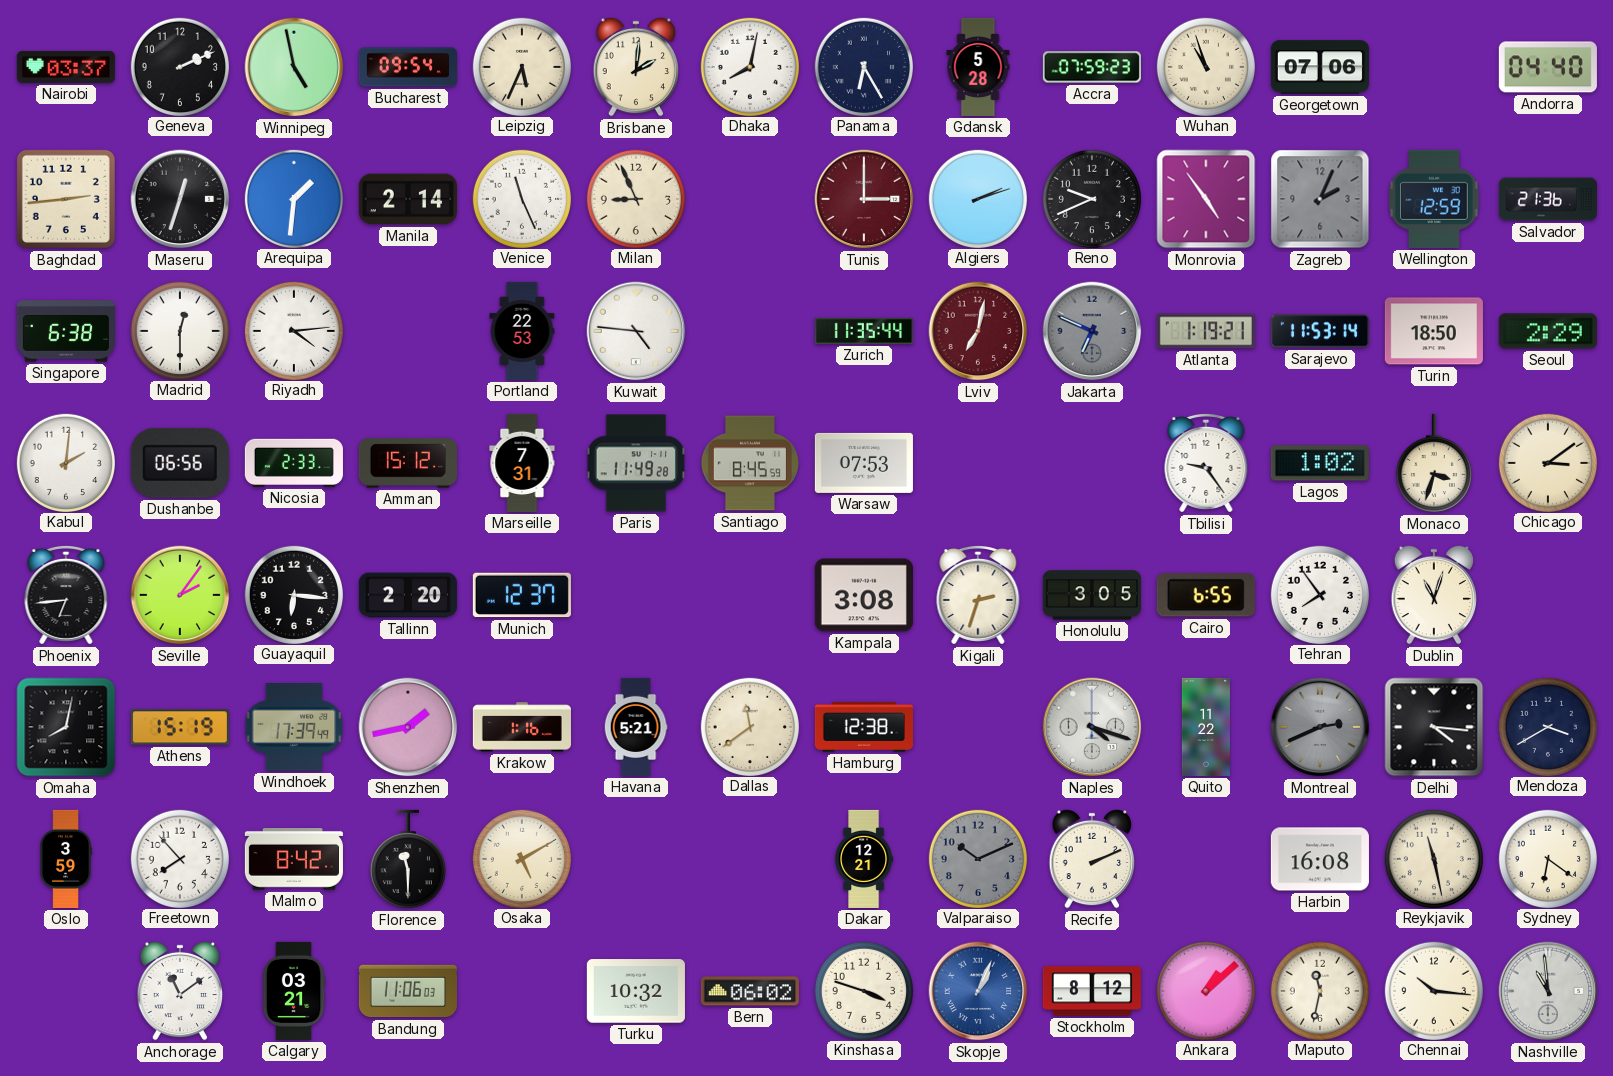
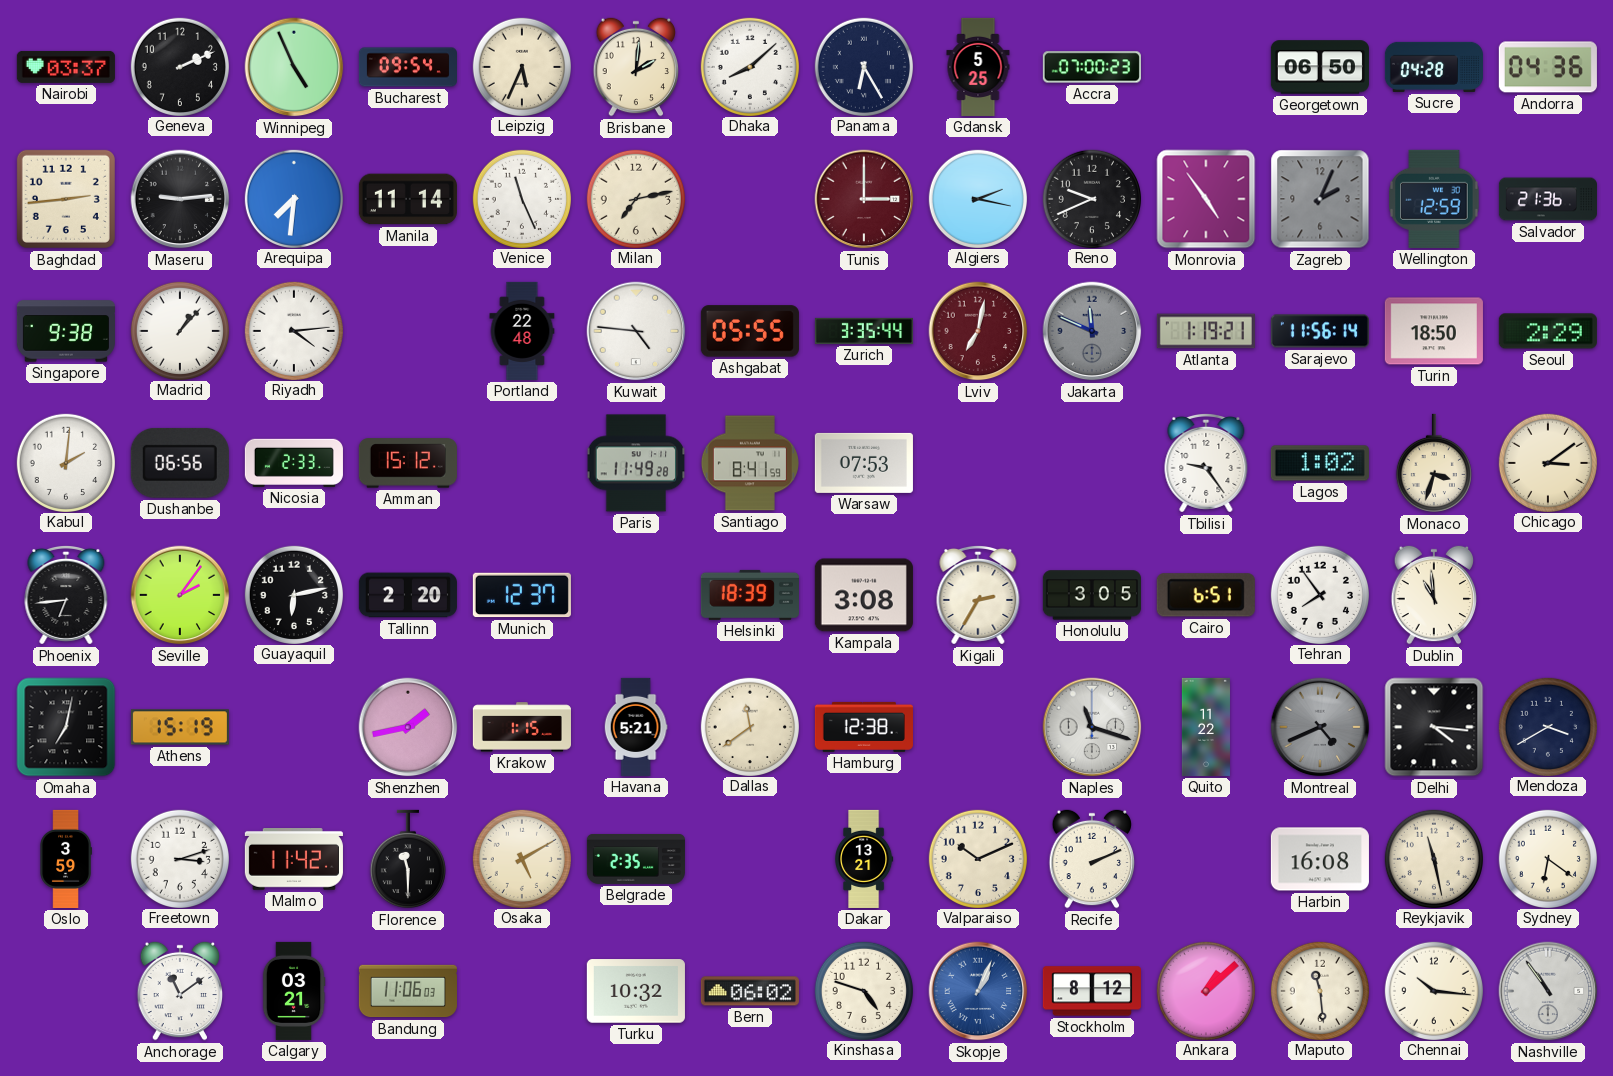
Winnipeg: 4:58 -> 4:56
Dhaka: 8:02 -> 8:08
Gdansk: 5:28 -> 5:25
Accra: 07:59 -> 07:00
Wuhan: 10:57 -> none
Georgetown: 07:06 -> 06:50
Sucre: none -> 04:28
Andorra: 04:40 -> 04:36
Maseru: 12:33 -> 9:14
Arequipa: 1:31 -> 7:31
Manila: 2:14 -> 11:14
Milan: 8:56 -> 7:13
Algiers: 2:12 -> 2:17
Singapore: 6:38 -> 9:38
Madrid: 12:30 -> 1:07
Portland: 22:53 -> 22:48
Ashgabat: none -> 05:55
Zurich: 11:35 -> 3:35
Jakarta: 6:49 -> 11:49
Sarajevo: 11:53 -> 11:56
Marseille: 7:31 -> none
Santiago: 8:45 -> 8:41
Guayaquil: 6:16 -> 6:13
Helsinki: none -> 18:39
Kigali: 2:33 -> 2:35
Cairo: 6:55 -> 6:51
Dublin: 11:03 -> 10:59
Omaha: 8:02 -> 7:02
Windhoek: 17:39 -> none
Krakow: 1:16 -> 1:15
Naples: 4:18 -> 11:18
Montreal: 2:41 -> 4:41
Freetown: 7:53 -> 3:12
Malmo: 8:42 -> 11:42
Belgrade: none -> 2:35
Dakar: 12:21 -> 13:21
Valparaiso dial: grey -> cream
Kinshasa: 3:48 -> 4:48
Maputo: 11:32 -> 11:29
Nashville: 10:59 -> 10:54
